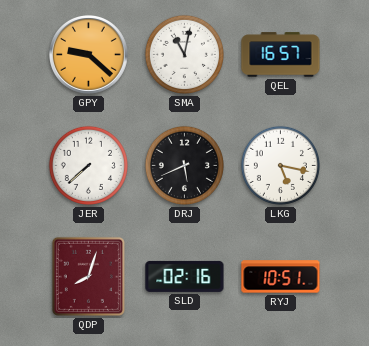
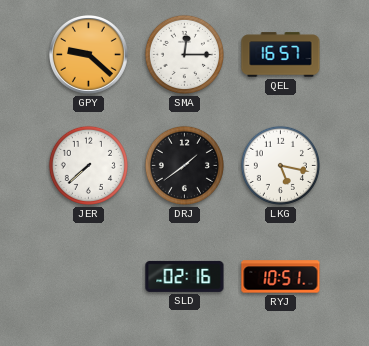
SMA: 11:02 -> 12:15
DRJ: 5:41 -> 1:39
QDP: 8:03 -> none
